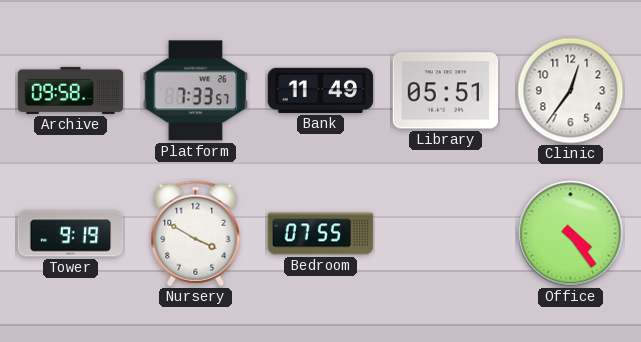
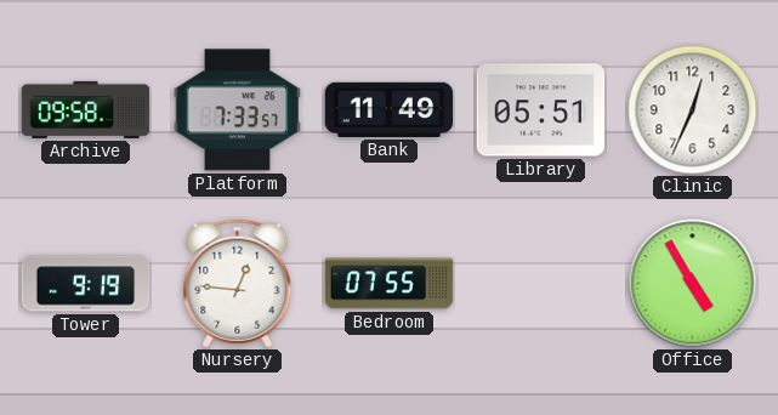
Clinic: 12:36 -> 12:34
Nursery: 3:50 -> 12:46
Office: 4:24 -> 4:55
